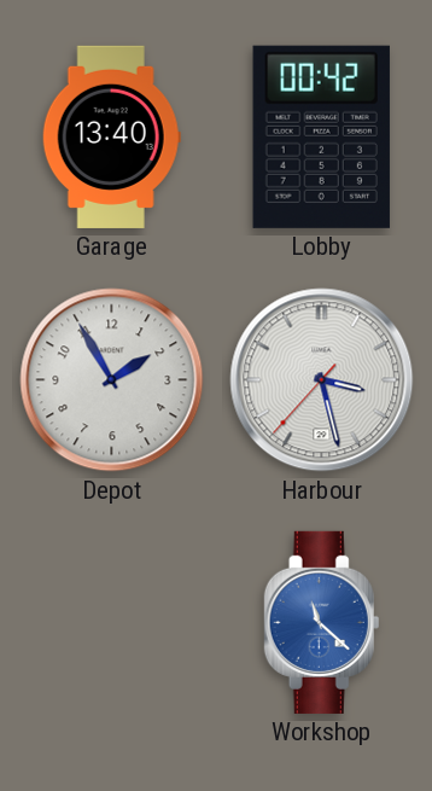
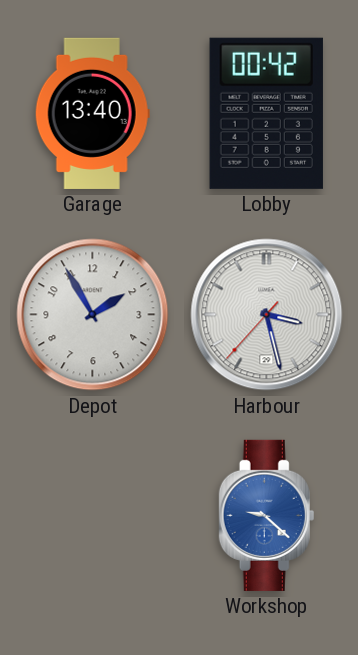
Workshop: 11:22 -> 9:22
